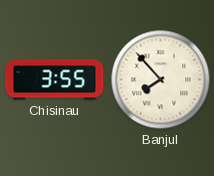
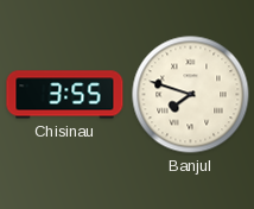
Banjul: 7:53 -> 7:48
